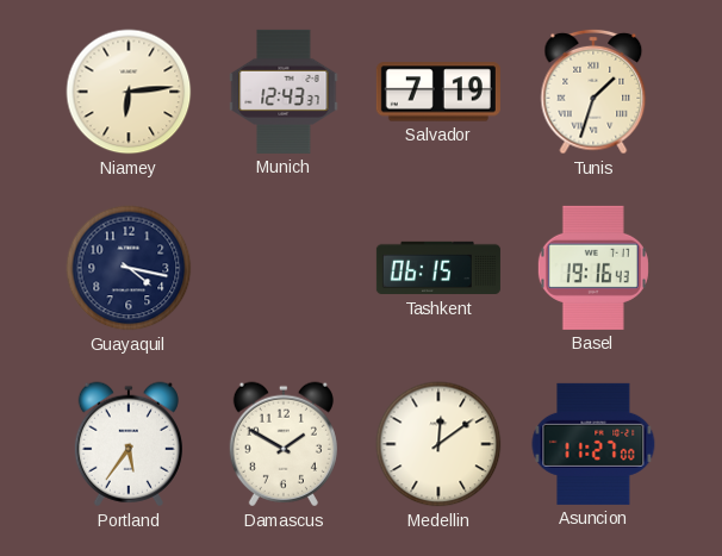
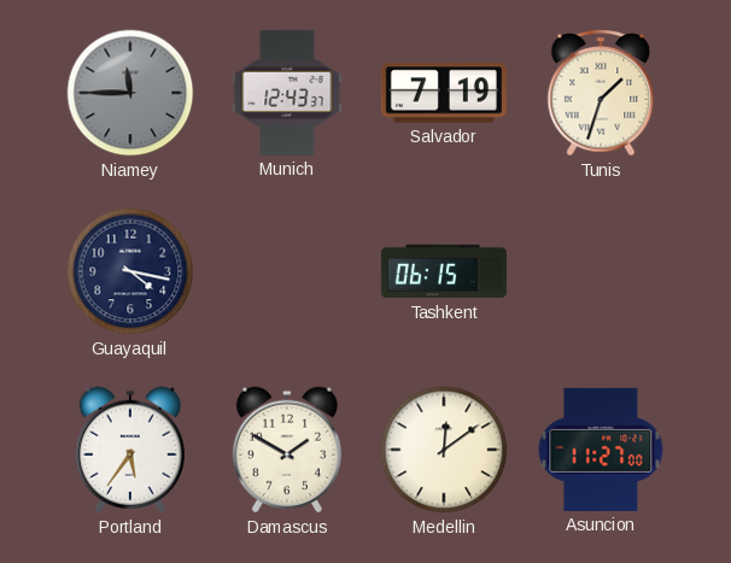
Niamey: 6:14 -> 11:45
Niamey dial: cream -> grey
Basel: 19:16 -> none
